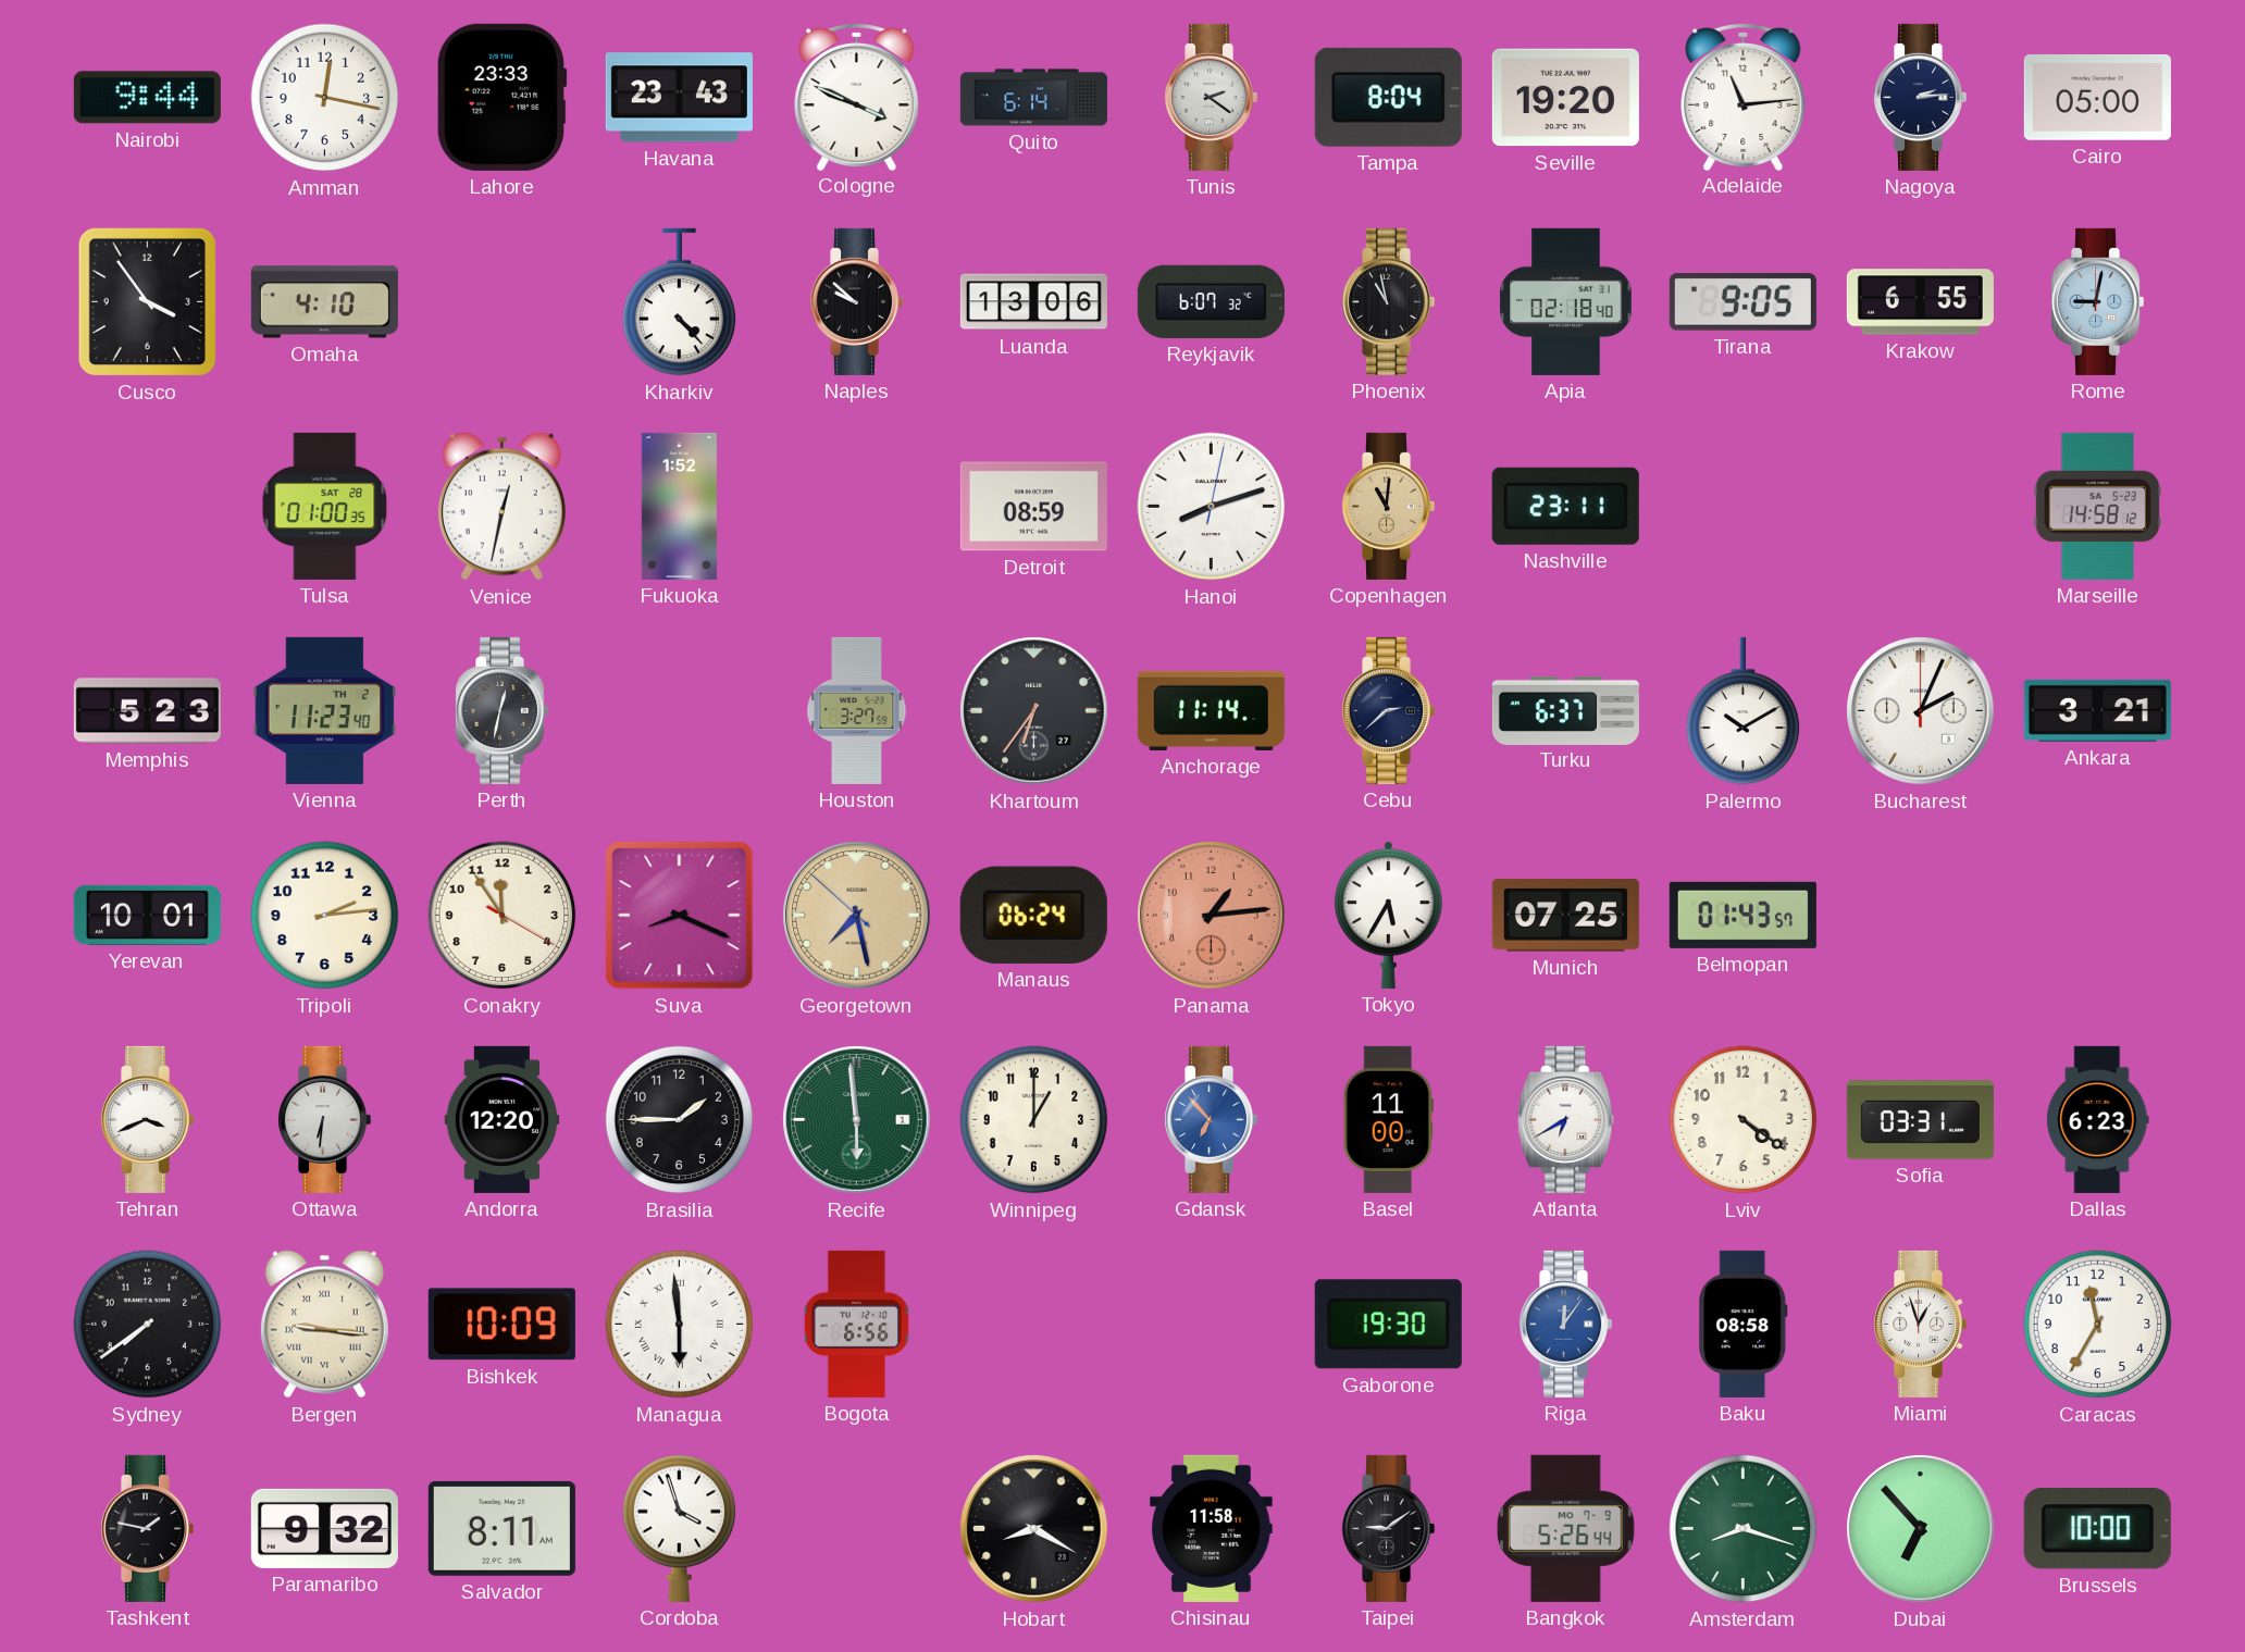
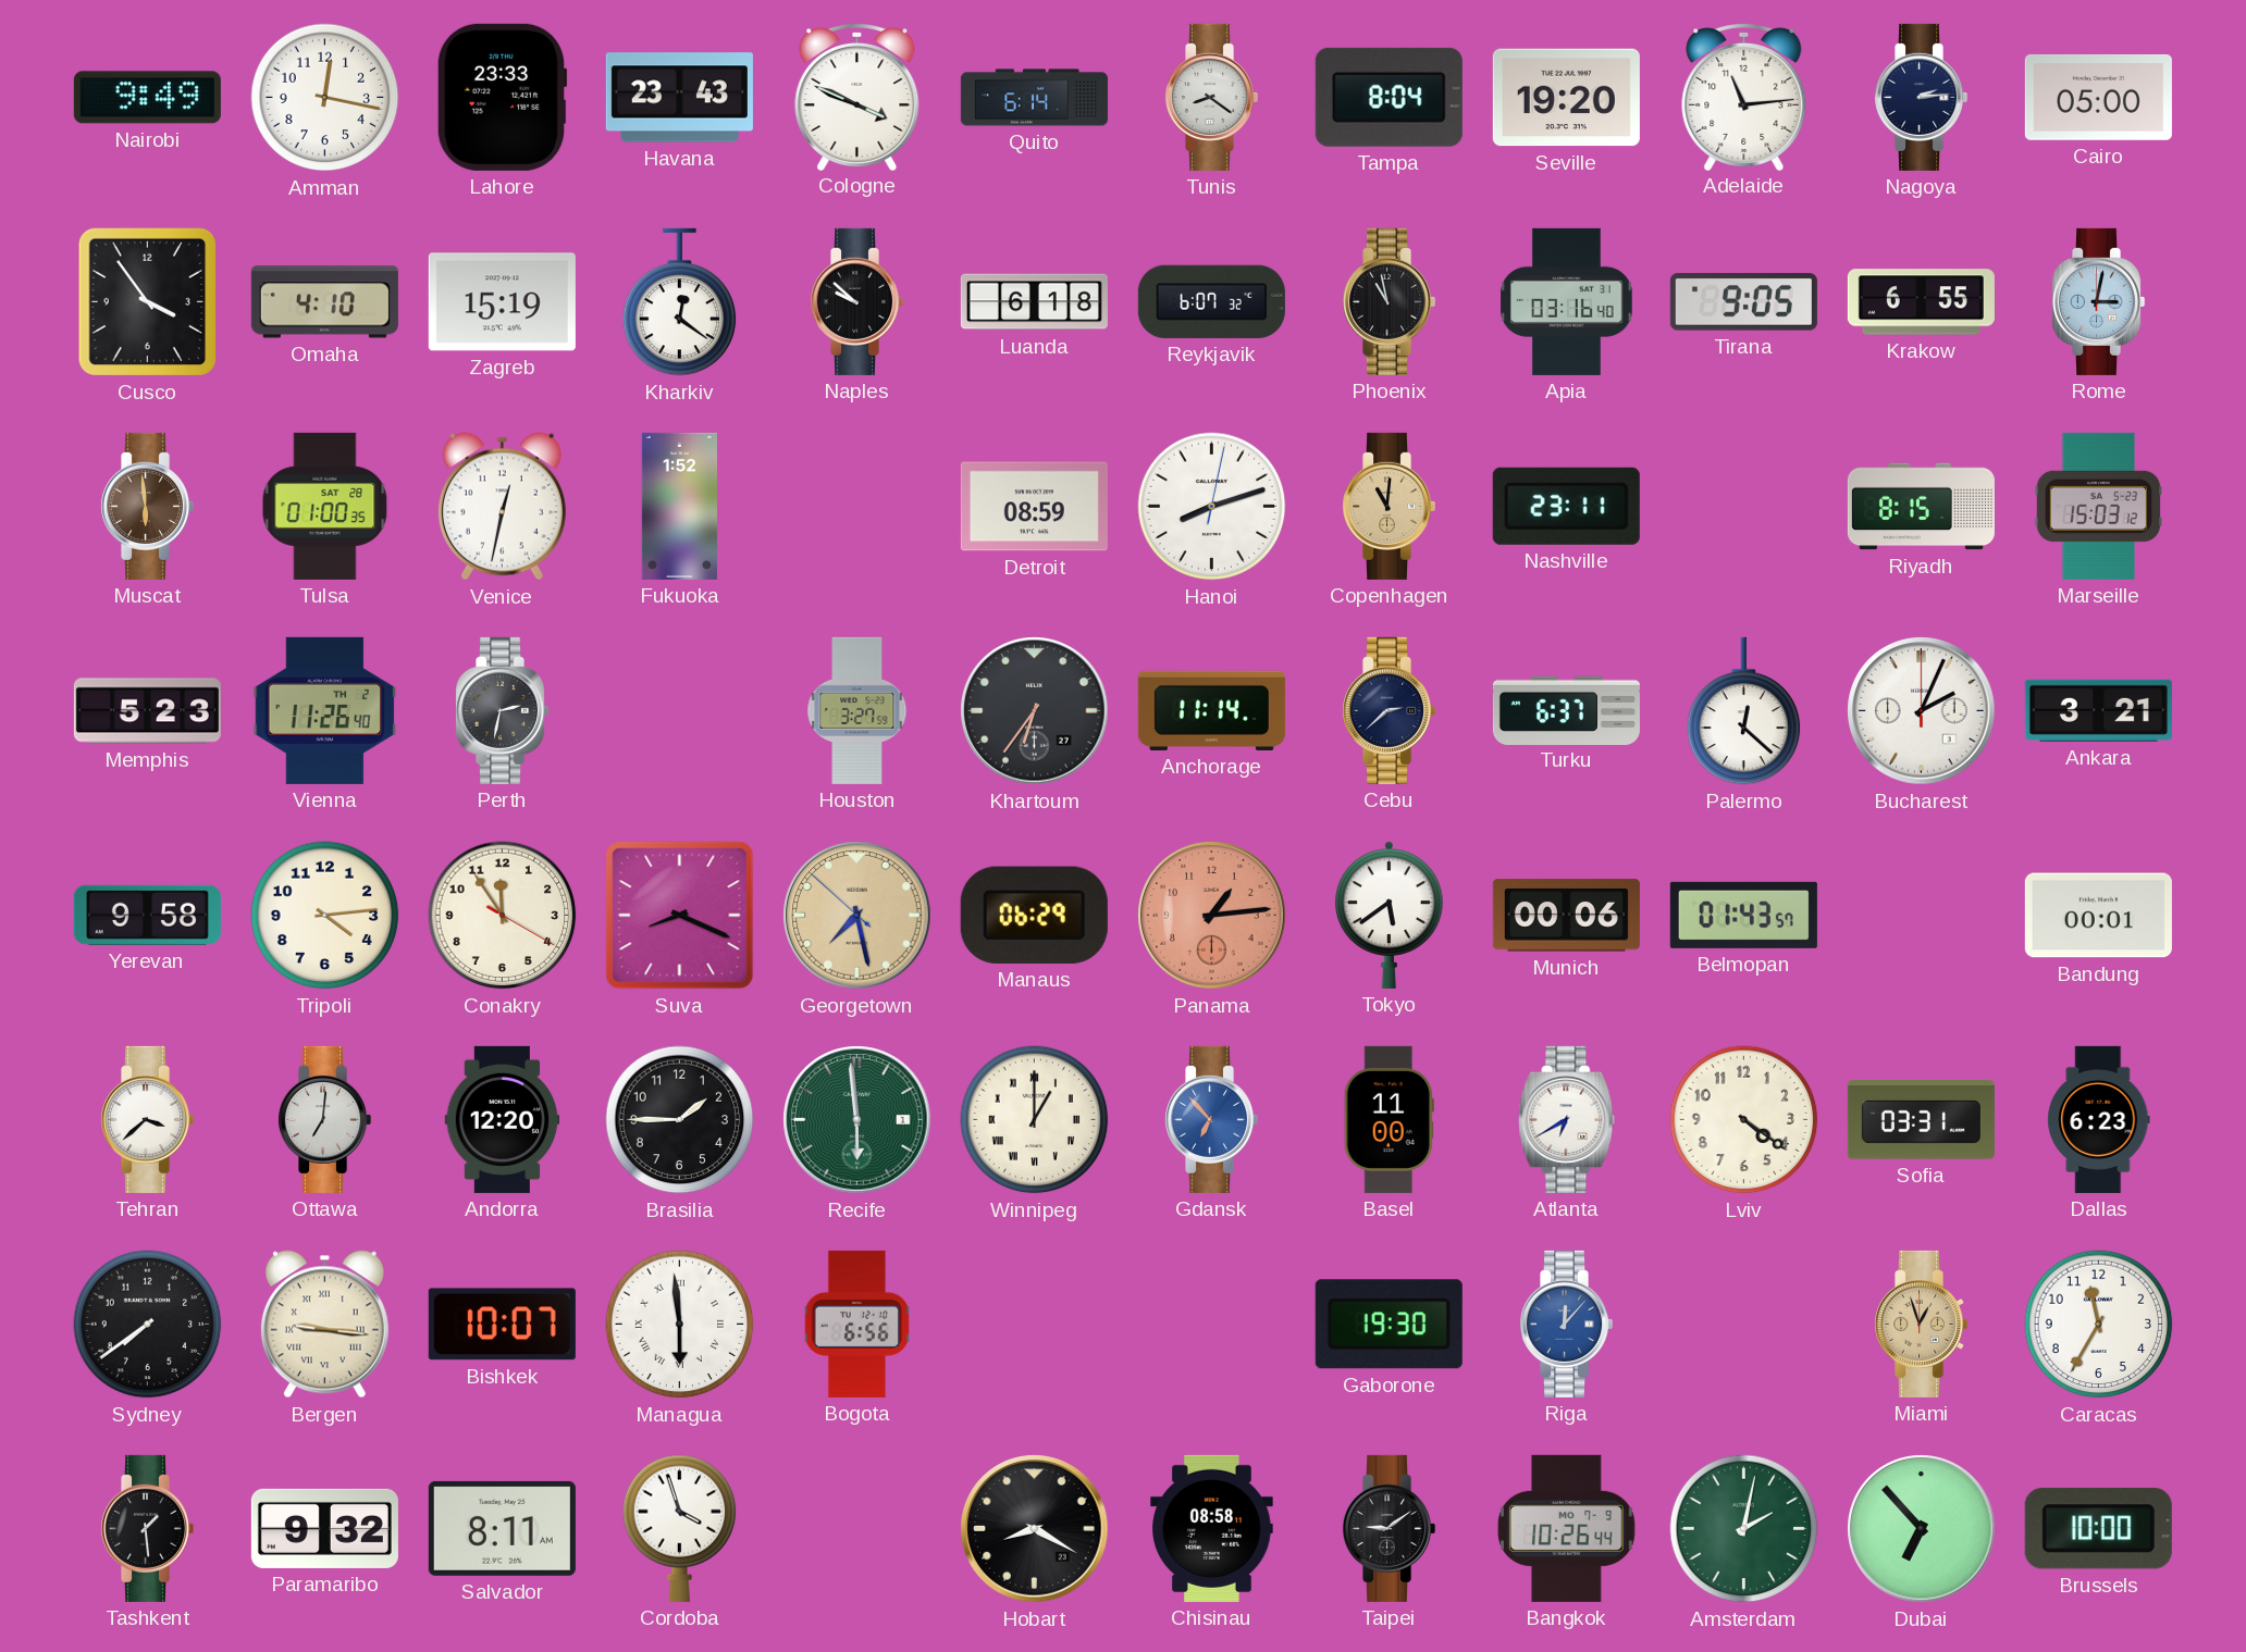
Nairobi: 9:44 -> 9:49
Tunis: 2:21 -> 8:21
Zagreb: none -> 15:19
Kharkiv: 4:23 -> 12:21
Luanda: 13:06 -> 6:18
Apia: 02:18 -> 03:16
Rome: 9:02 -> 3:02
Muscat: none -> 5:59
Riyadh: none -> 8:15
Marseille: 14:58 -> 15:03
Vienna: 11:23 -> 11:26
Perth: 12:32 -> 2:32
Palermo: 10:10 -> 12:22
Yerevan: 10:01 -> 9:58
Tripoli: 2:14 -> 4:14
Manaus: 06:24 -> 06:29
Tokyo: 5:35 -> 5:39
Munich: 07:25 -> 00:06
Bandung: none -> 00:01
Tehran: 3:41 -> 3:38
Ottawa: 6:31 -> 7:01
Winnipeg numerals: Arabic -> Roman
Bishkek: 10:09 -> 10:07
Riga: 12:06 -> 12:07
Baku: 08:58 -> none
Miami dial: white -> champagne
Tashkent: 1:47 -> 1:29
Chisinau: 11:58 -> 08:58
Bangkok: 5:26 -> 10:26
Amsterdam: 8:18 -> 2:02
